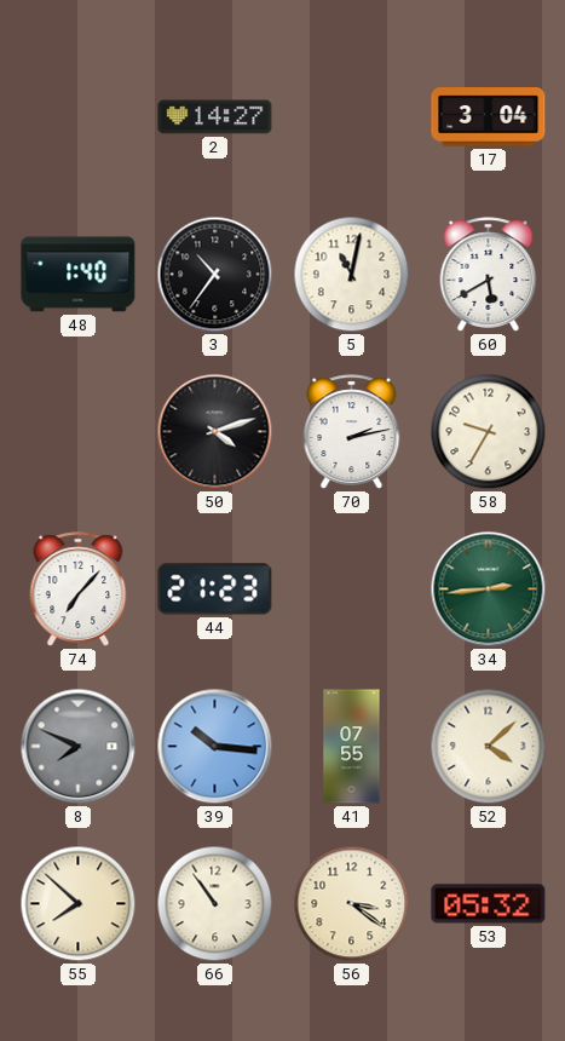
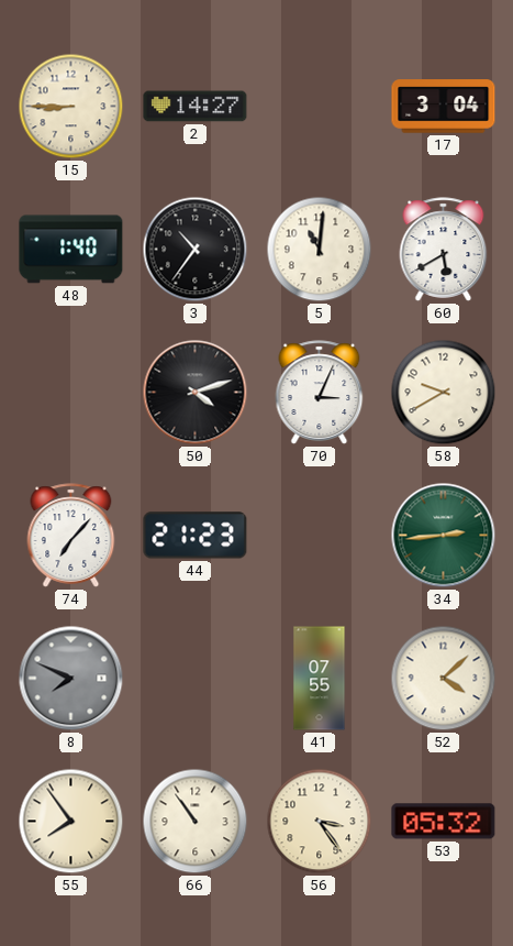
15: none -> 8:45
5: 11:02 -> 11:01
70: 2:13 -> 3:04
58: 9:35 -> 9:40
39: 10:16 -> none
55: 7:52 -> 7:54
56: 3:21 -> 3:24
